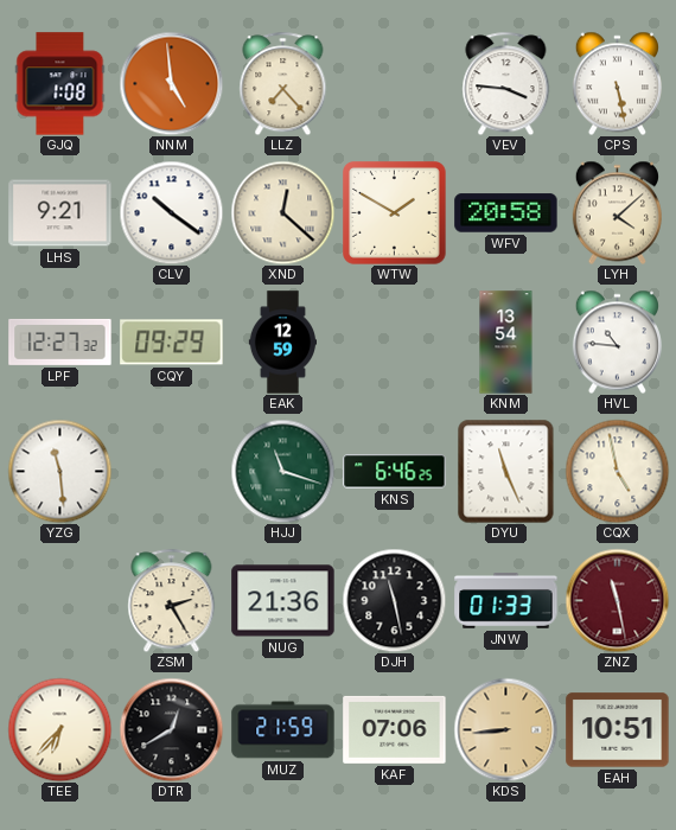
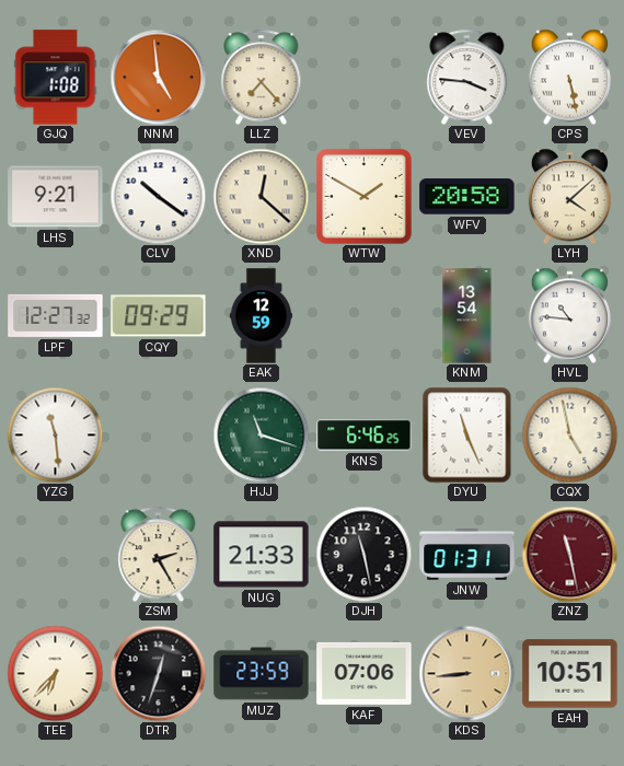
NUG: 21:36 -> 21:33
JNW: 01:33 -> 01:31
DTR: 12:40 -> 12:33
MUZ: 21:59 -> 23:59
